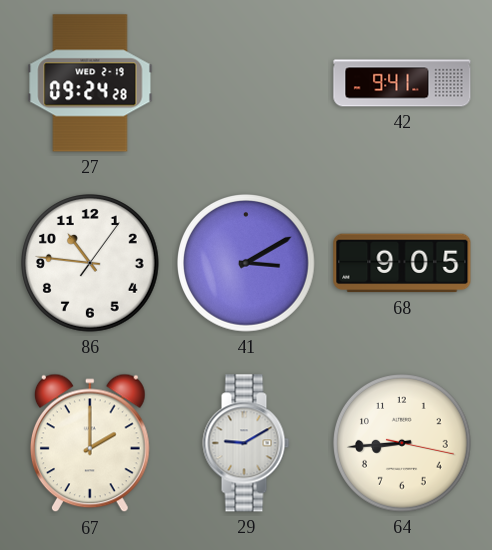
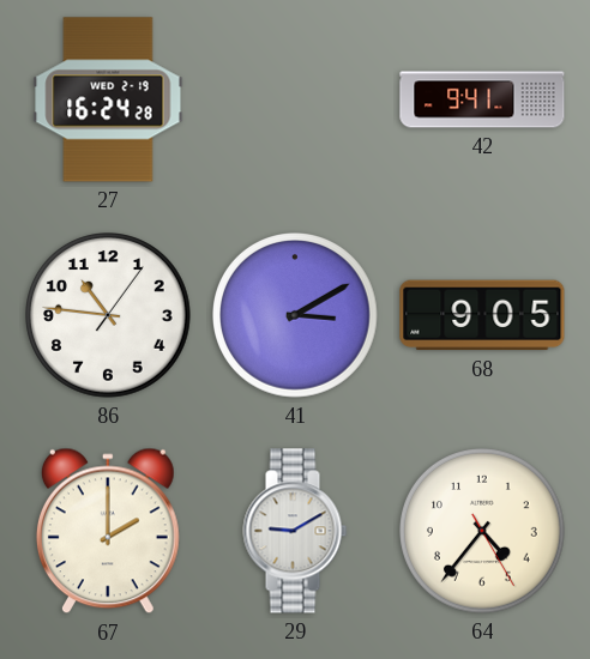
27: 09:24 -> 16:24
64: 8:44 -> 4:36
